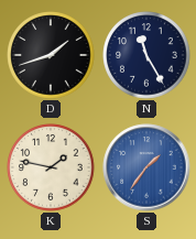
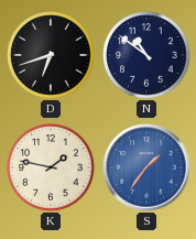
D: 1:42 -> 6:42
N: 11:25 -> 10:51
